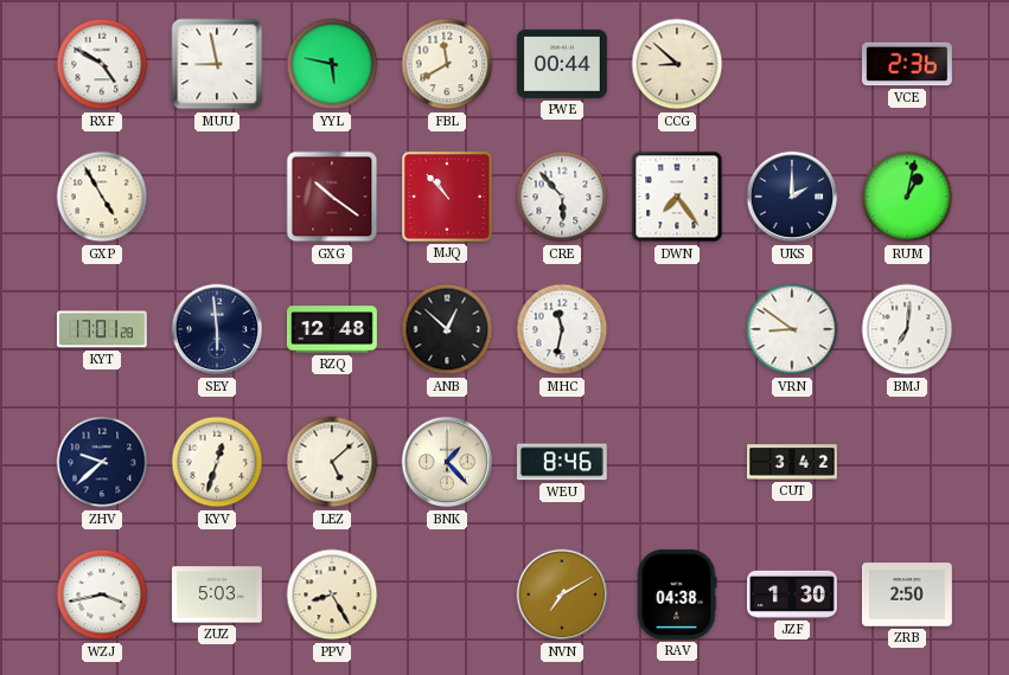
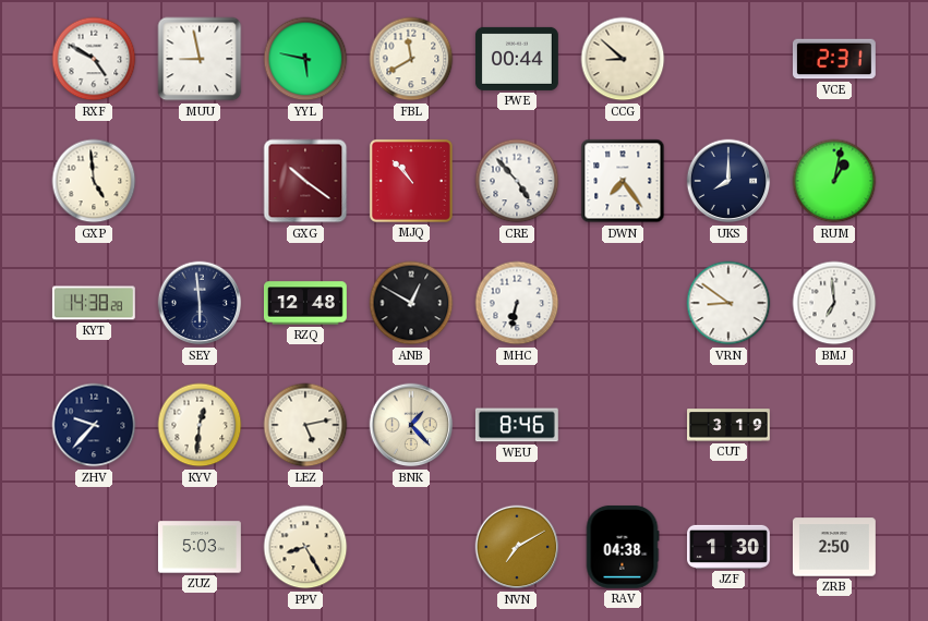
VCE: 2:36 -> 2:31
GXP: 4:55 -> 4:59
CRE: 5:53 -> 4:53
UKS: 2:00 -> 8:00
KYT: 17:01 -> 14:38
ANB: 12:52 -> 12:50
MHC: 11:32 -> 6:32
BMJ: 7:01 -> 6:59
ZHV: 9:38 -> 9:37
KYV: 12:33 -> 12:31
LEZ: 5:08 -> 5:13
CUT: 3:42 -> 3:19
WZJ: 3:43 -> none
